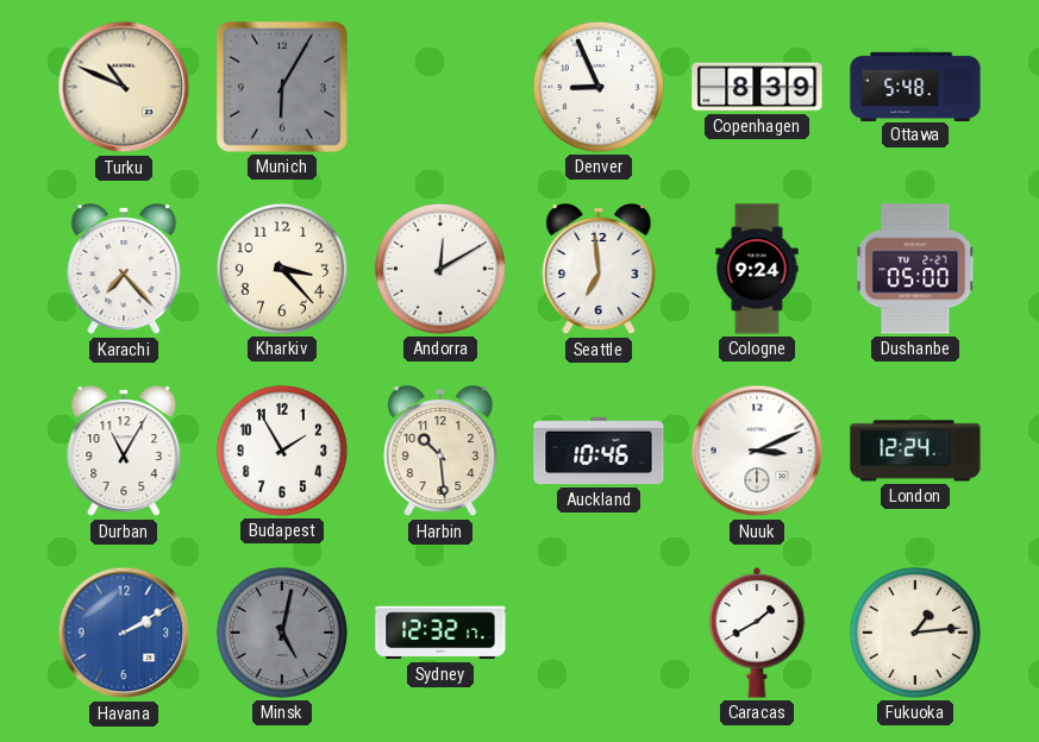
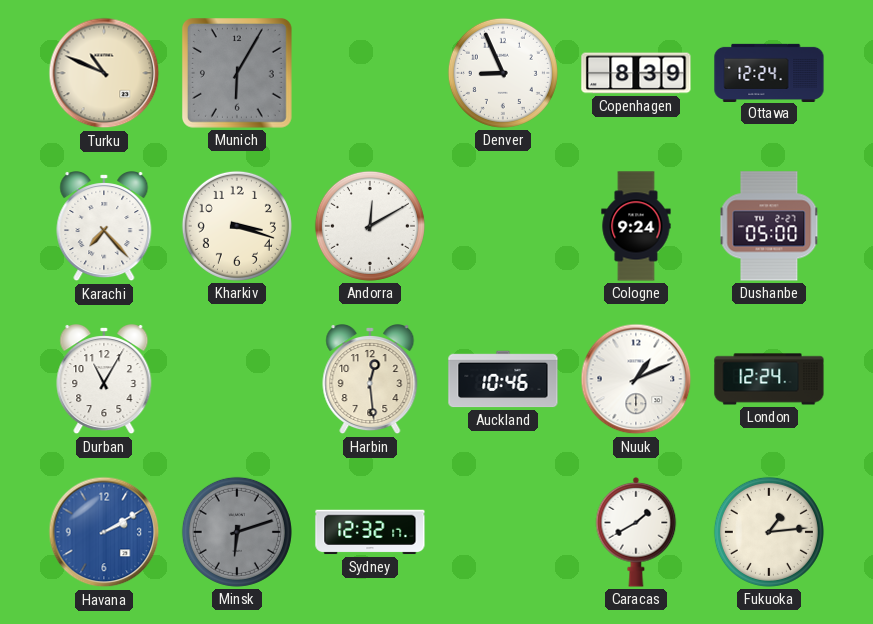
Ottawa: 5:48 -> 12:24
Kharkiv: 3:23 -> 3:18
Seattle: 6:59 -> none
Budapest: 1:55 -> none
Harbin: 10:29 -> 12:29
Nuuk: 3:11 -> 1:11
Minsk: 5:02 -> 6:12
